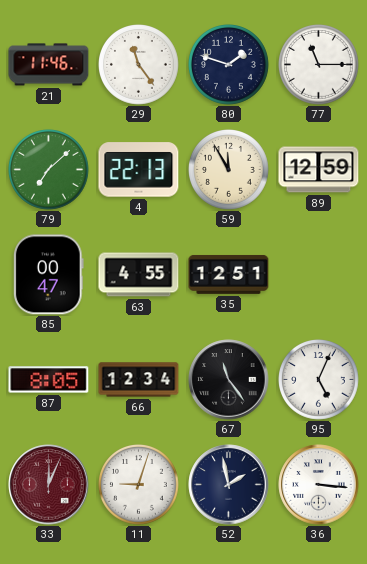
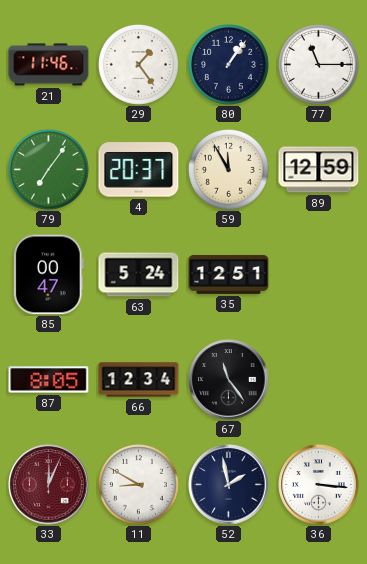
29: 11:24 -> 1:24
80: 1:48 -> 1:06
79: 7:08 -> 7:06
4: 22:13 -> 20:37
63: 4:55 -> 5:24
95: 5:04 -> none
11: 9:03 -> 8:50
